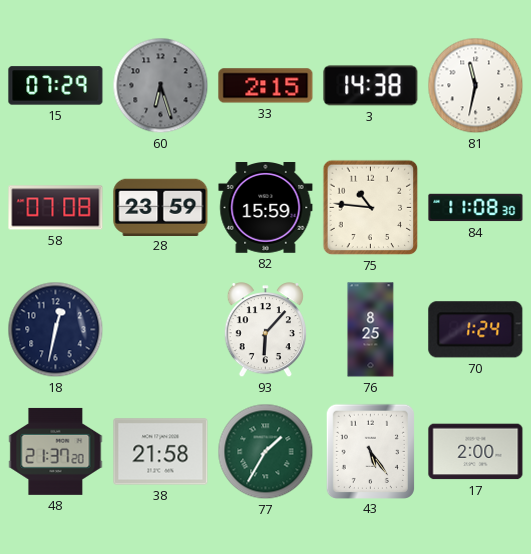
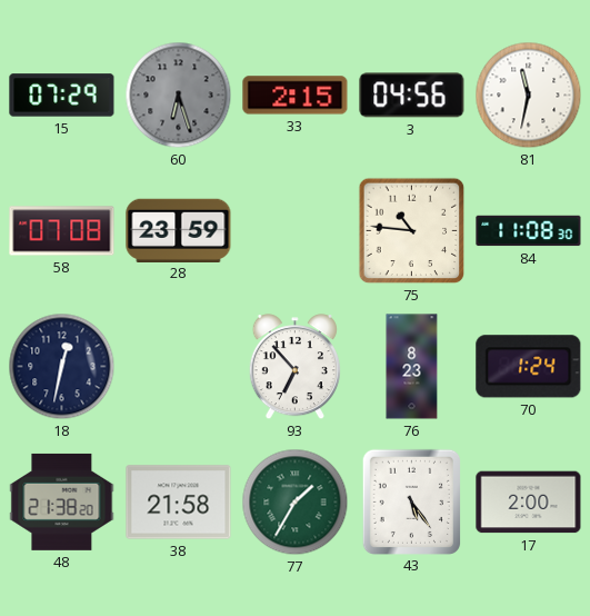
3: 14:38 -> 04:56
82: 15:59 -> none
93: 6:07 -> 6:53
76: 8:25 -> 8:23
48: 21:37 -> 21:38
